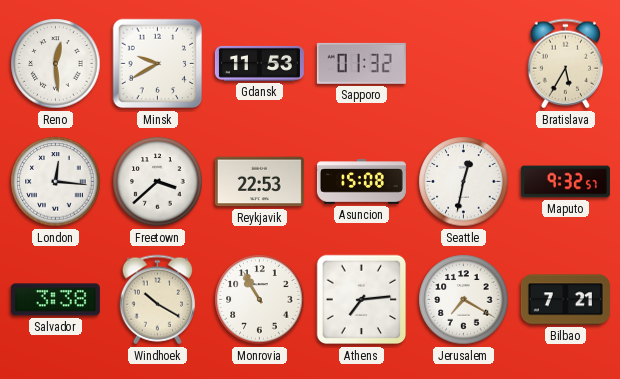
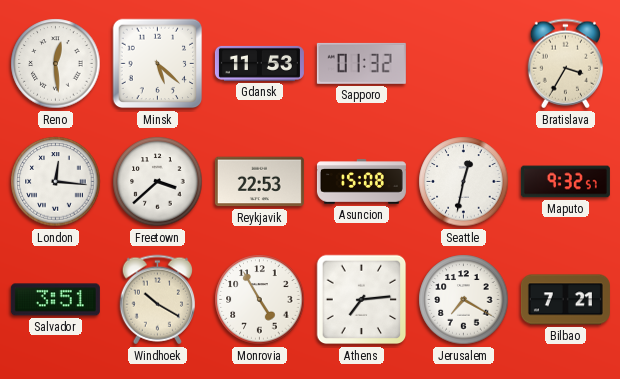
Minsk: 9:40 -> 5:22
Bratislava: 5:35 -> 3:35
Salvador: 3:38 -> 3:51
Monrovia: 10:55 -> 4:55
